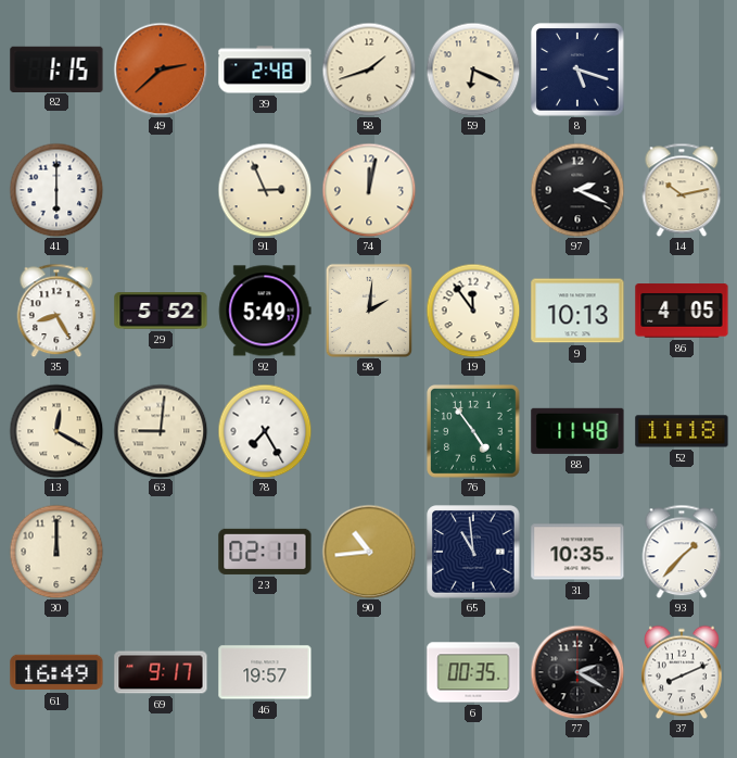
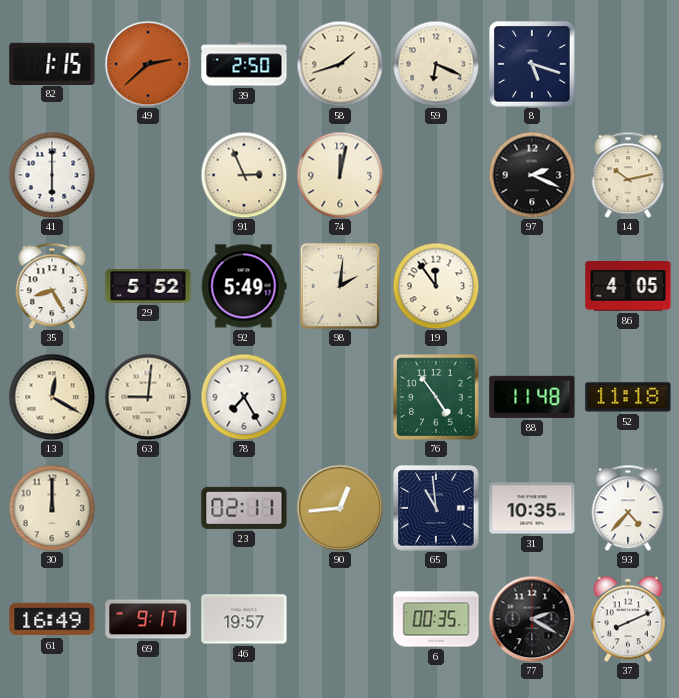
39: 2:48 -> 2:50
9: 10:13 -> none
90: 10:44 -> 12:44
93: 1:37 -> 4:37
